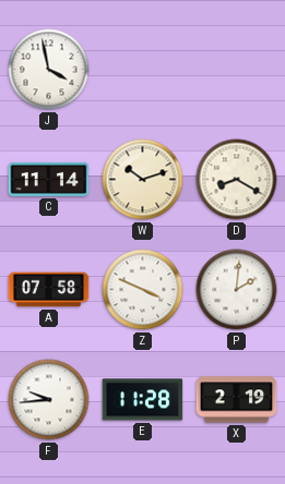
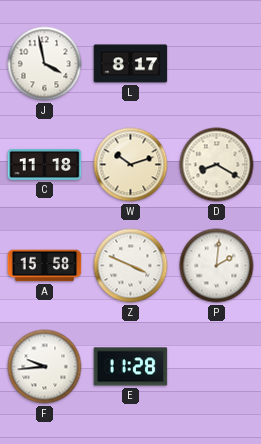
L: none -> 8:17
C: 11:14 -> 11:18
A: 07:58 -> 15:58
X: 2:19 -> none
